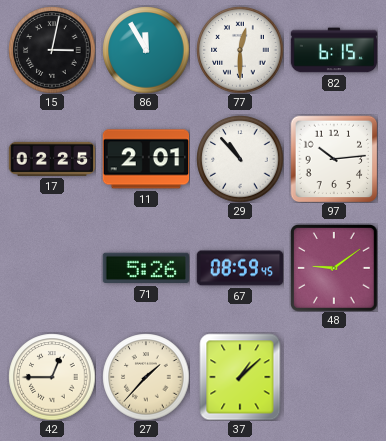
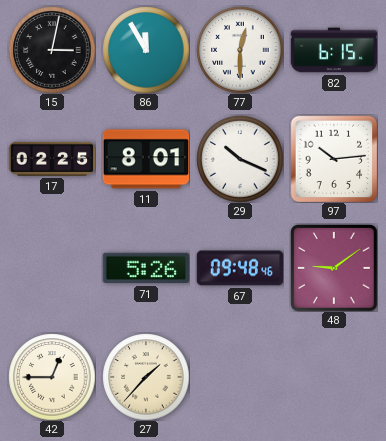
11: 2:01 -> 8:01
29: 10:53 -> 10:19
67: 08:59 -> 09:48
37: 1:08 -> none
